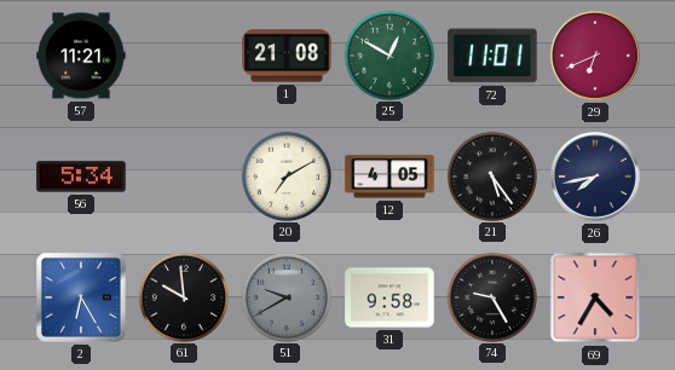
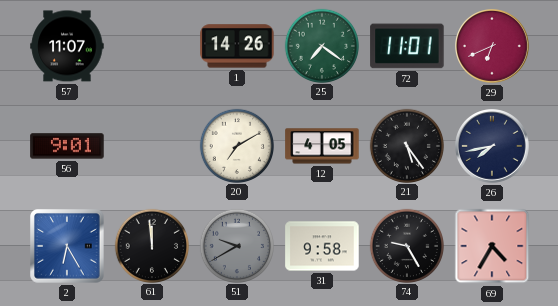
57: 11:21 -> 11:07
1: 21:08 -> 14:26
25: 12:50 -> 7:21
56: 5:34 -> 9:01
61: 9:59 -> 11:59
